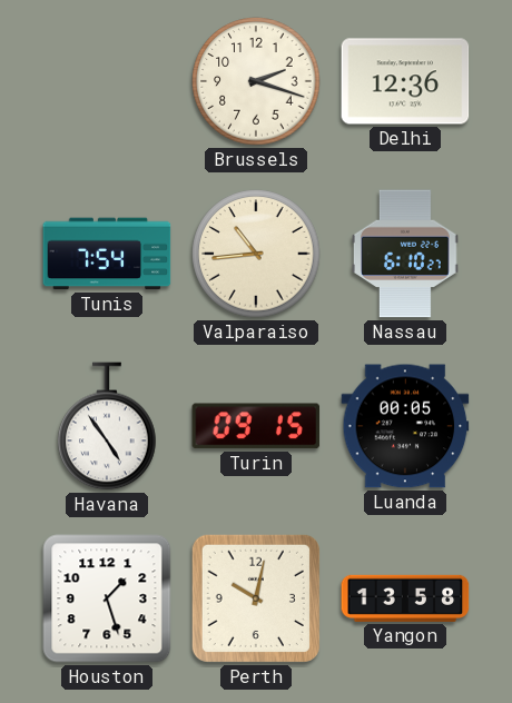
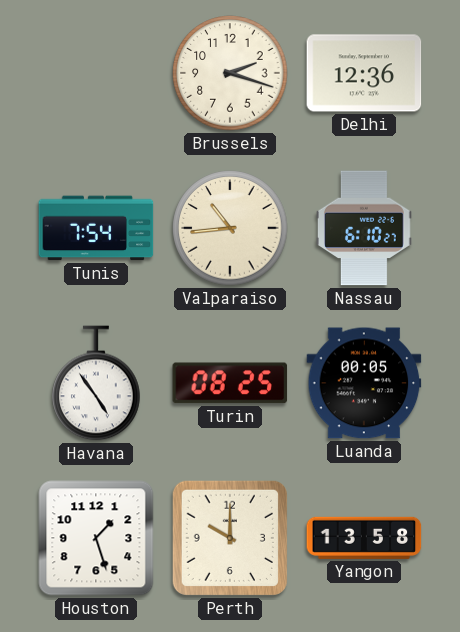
Turin: 09:15 -> 08:25
Perth: 10:02 -> 10:00
